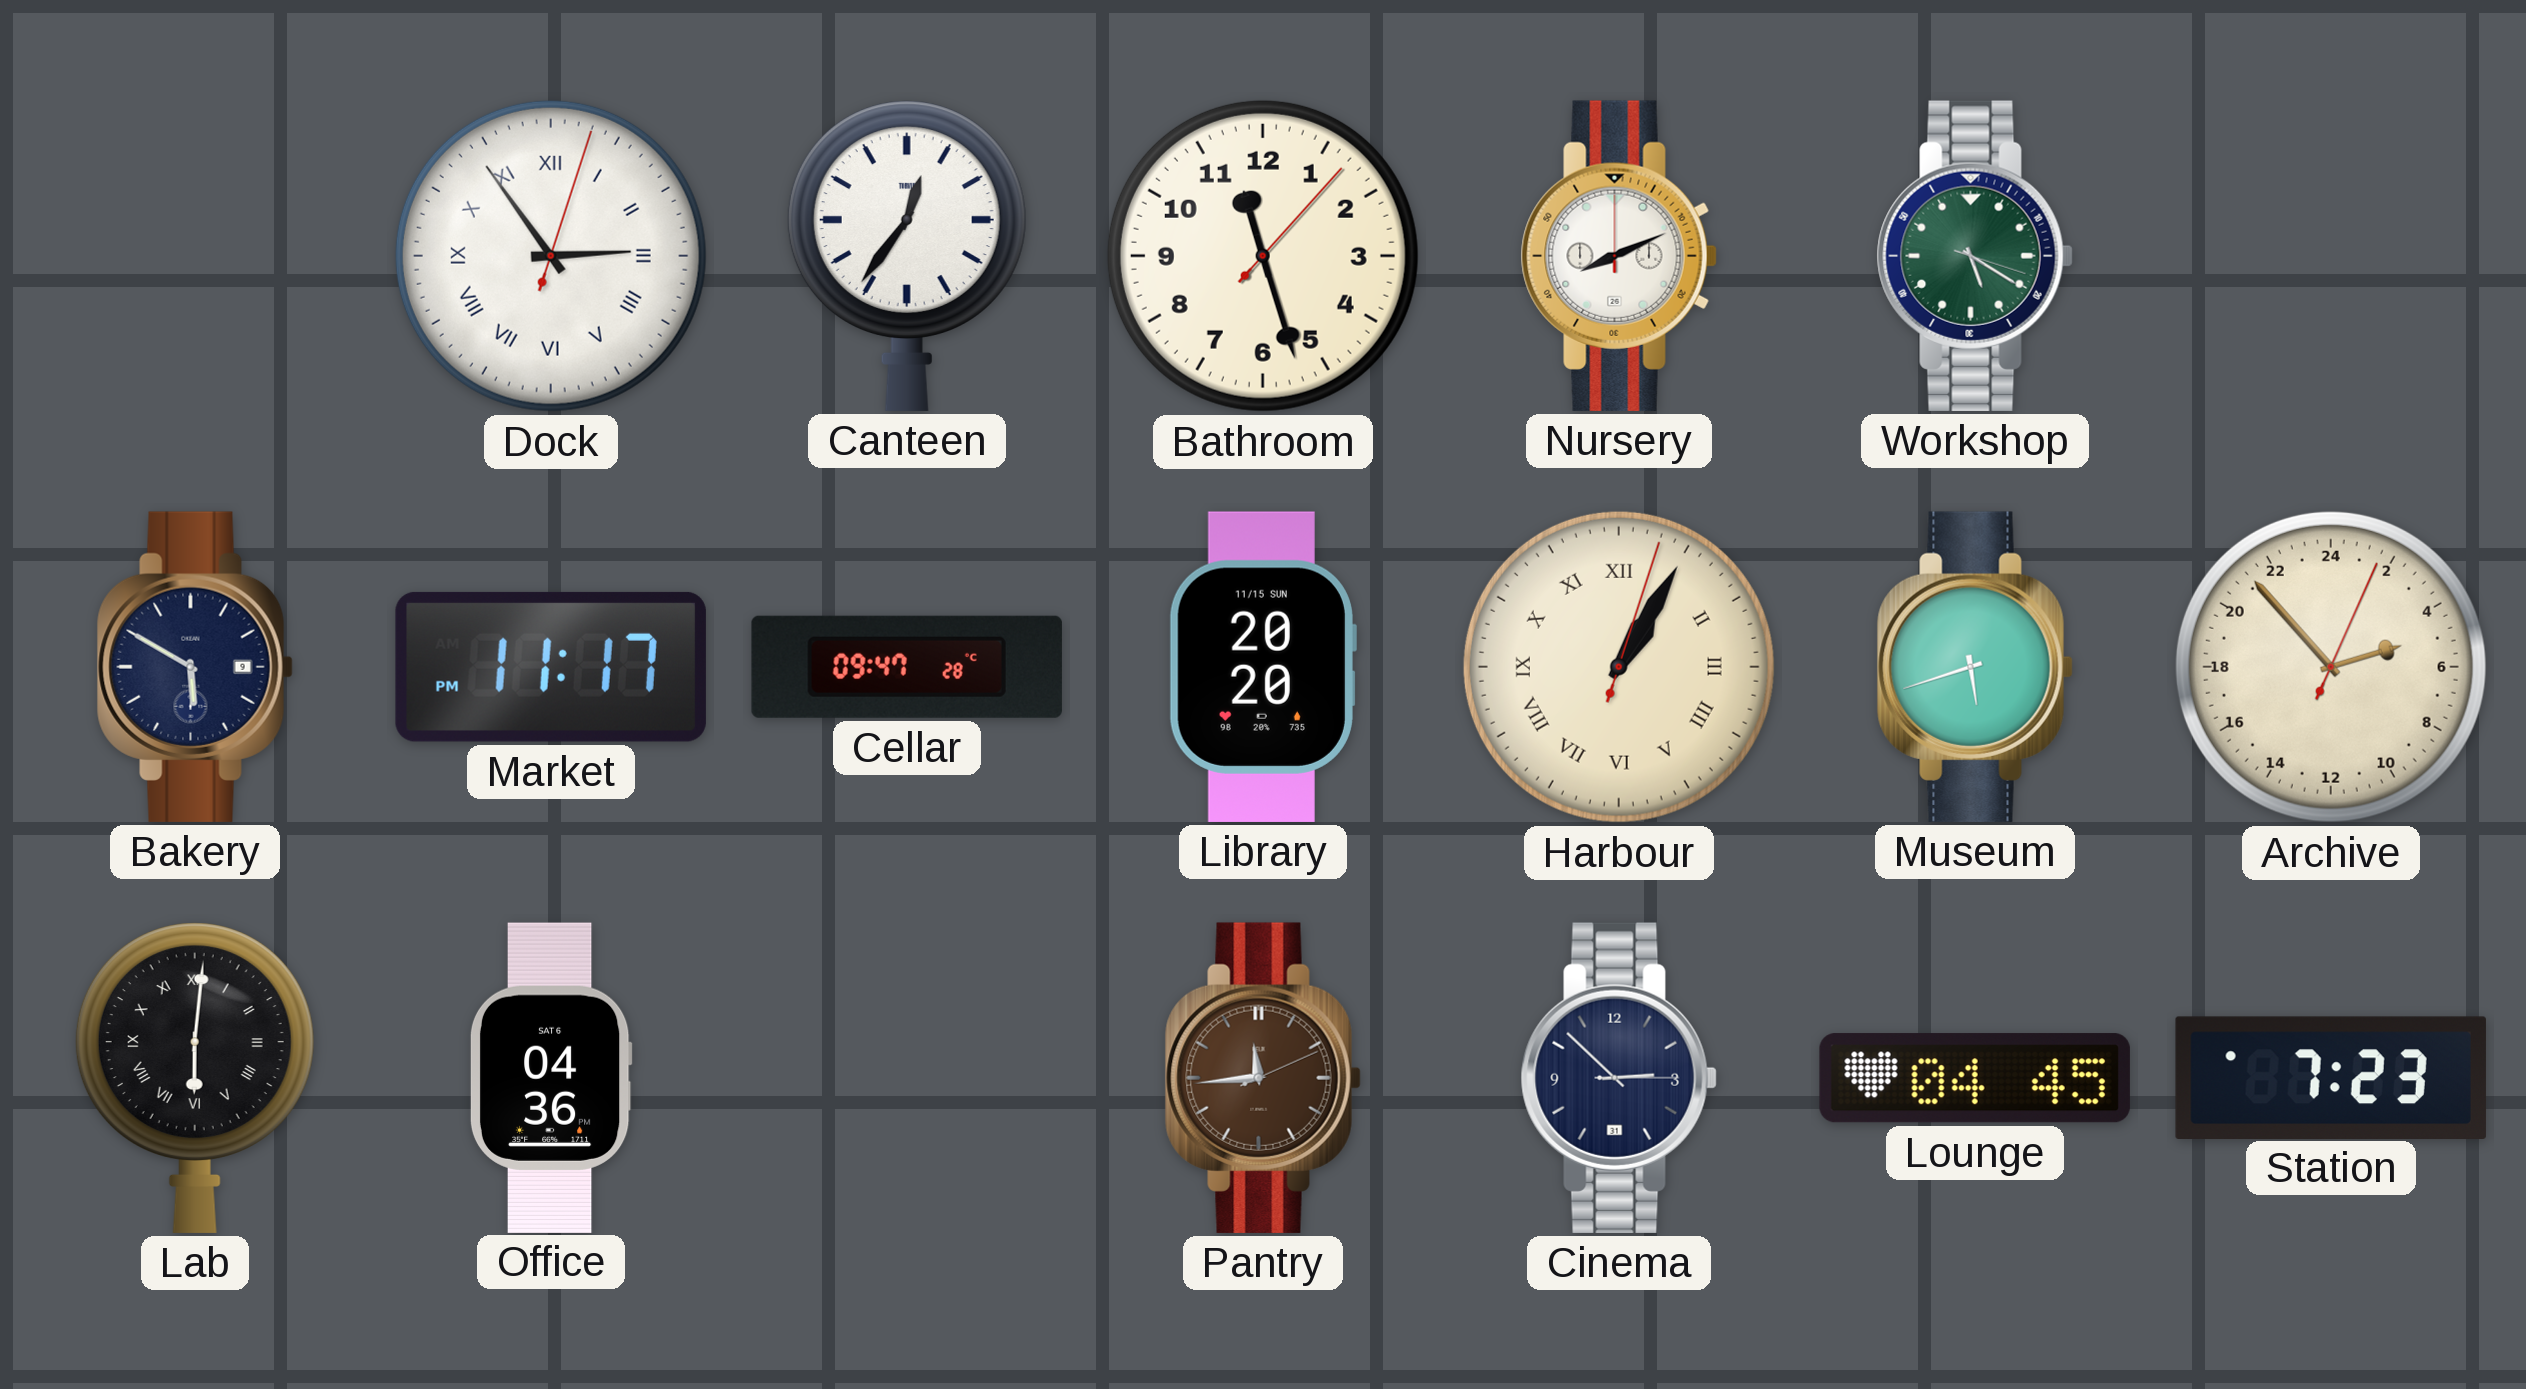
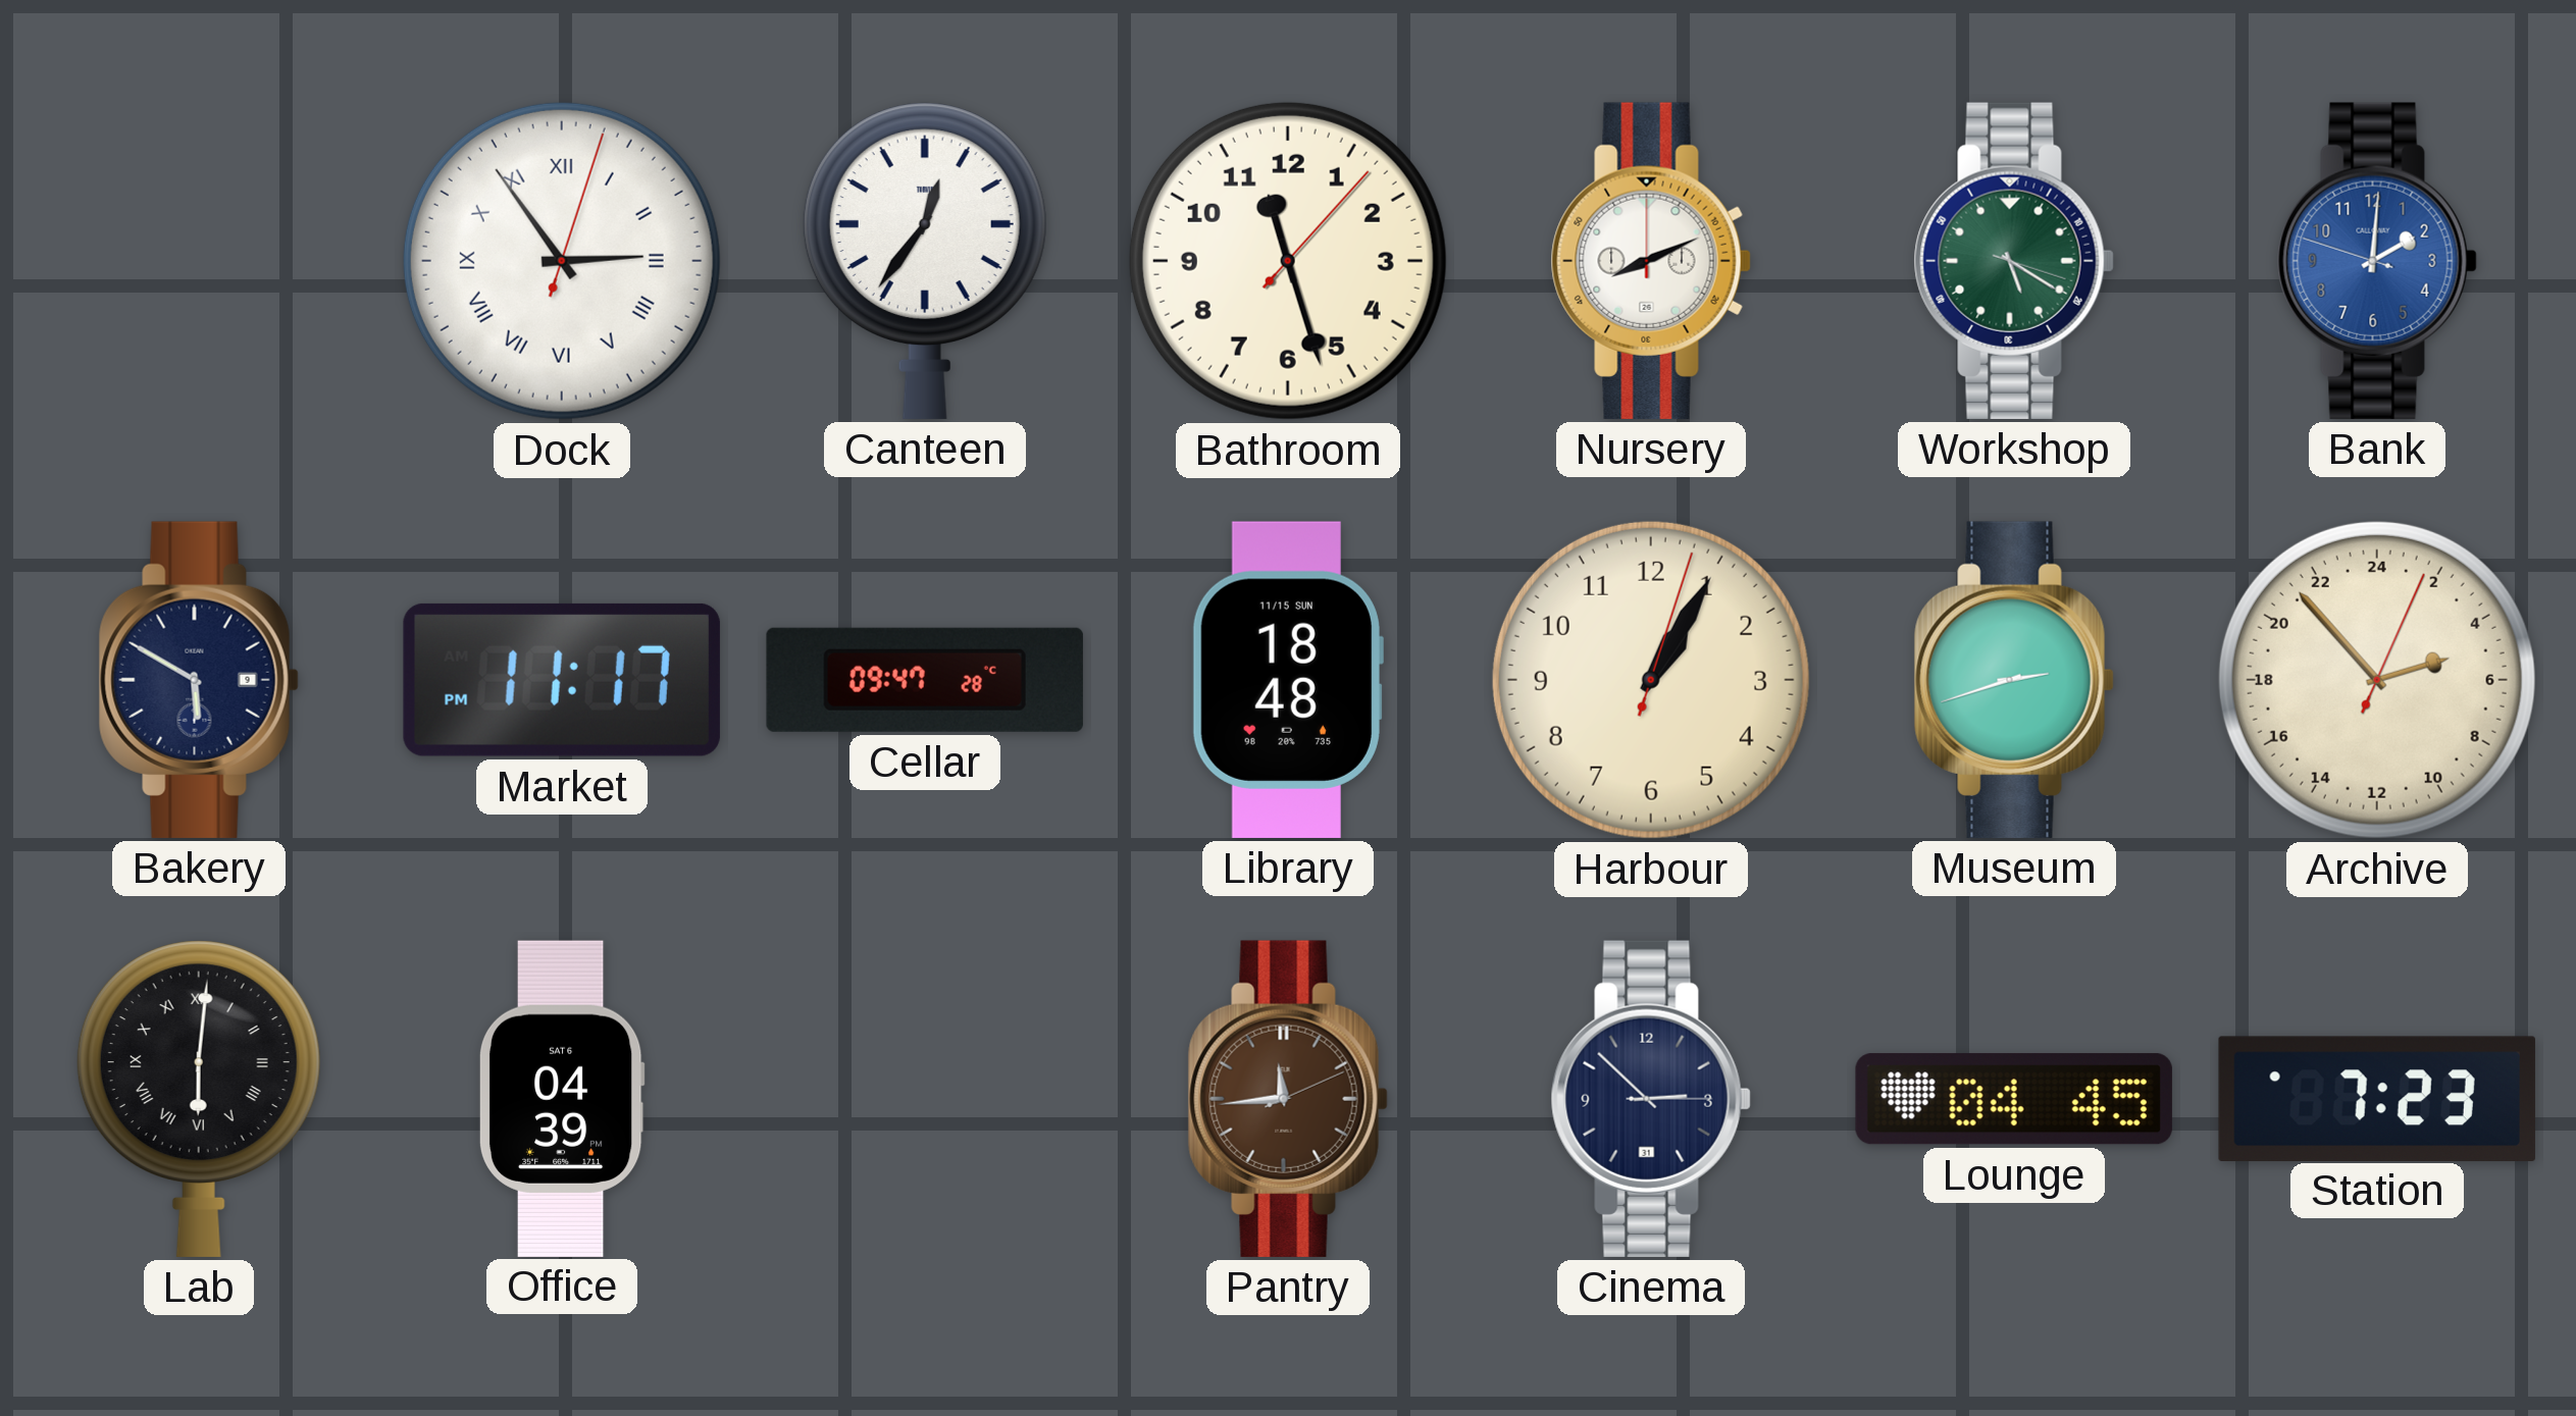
Bank: none -> 2:00
Library: 20:20 -> 18:48
Harbour numerals: Roman -> Arabic
Museum: 5:42 -> 2:42
Office: 04:36 -> 04:39
